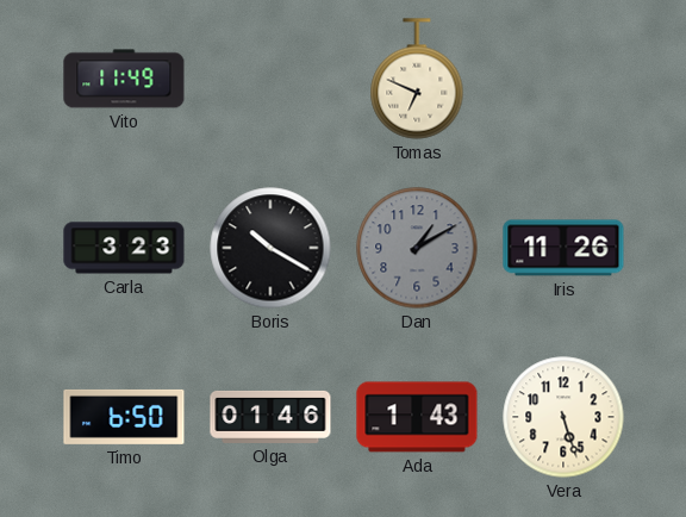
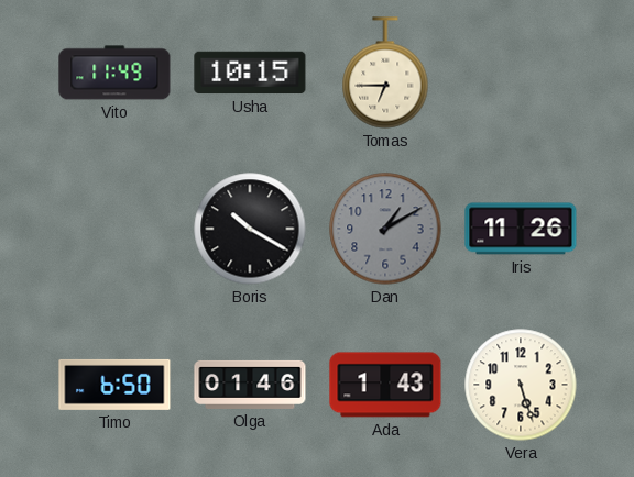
Usha: none -> 10:15
Tomas: 6:49 -> 6:45
Carla: 3:23 -> none
